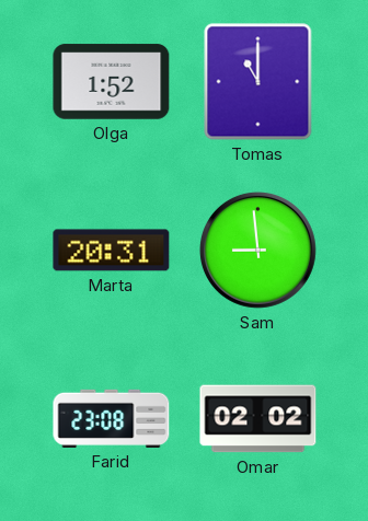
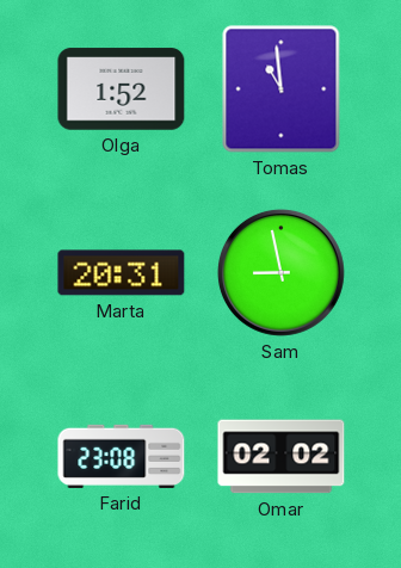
Tomas: 11:00 -> 10:59
Sam: 8:59 -> 8:58
